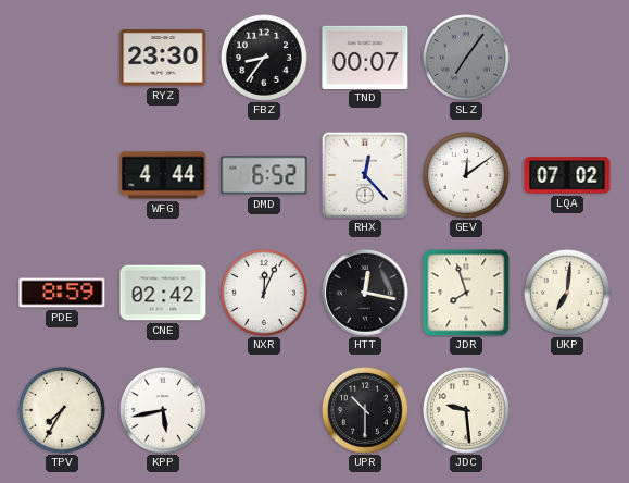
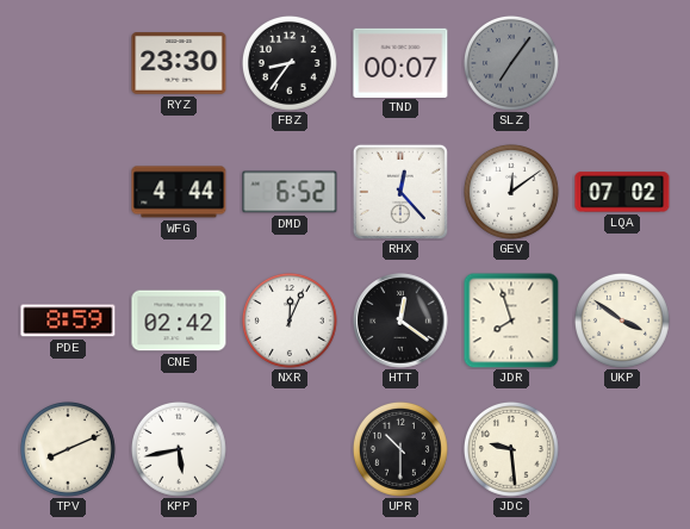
HTT: 12:17 -> 12:21
UKP: 7:01 -> 3:51
TPV: 7:35 -> 8:11
